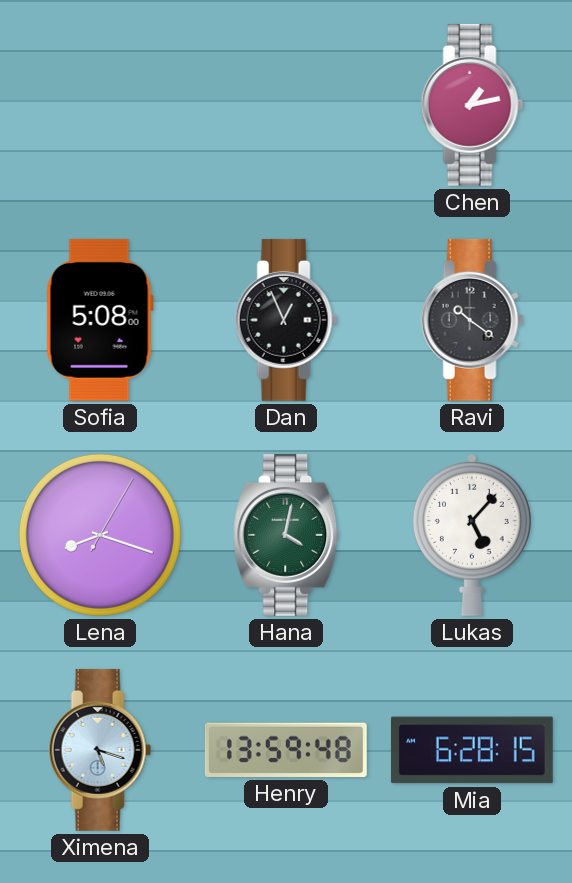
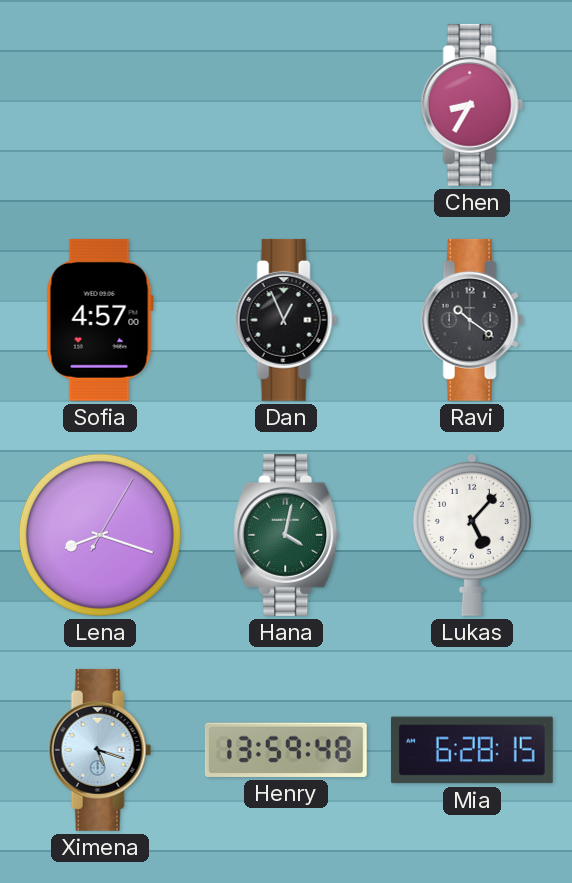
Chen: 1:13 -> 8:35
Sofia: 5:08 -> 4:57
